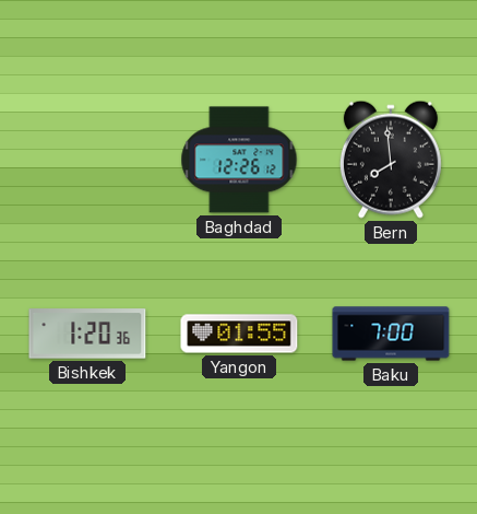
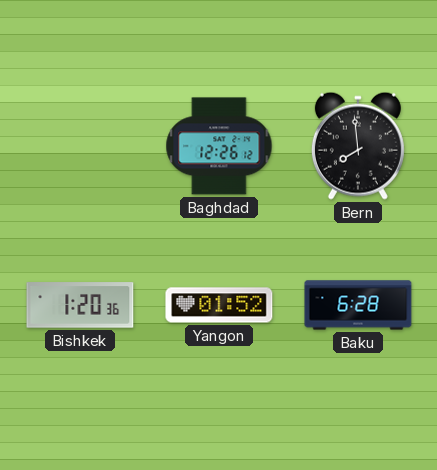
Yangon: 01:55 -> 01:52
Baku: 7:00 -> 6:28
